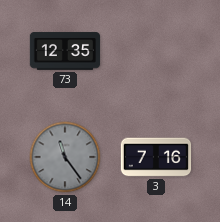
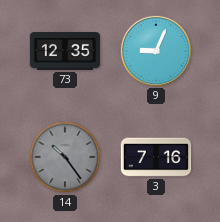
9: none -> 9:04
14: 11:24 -> 10:24
